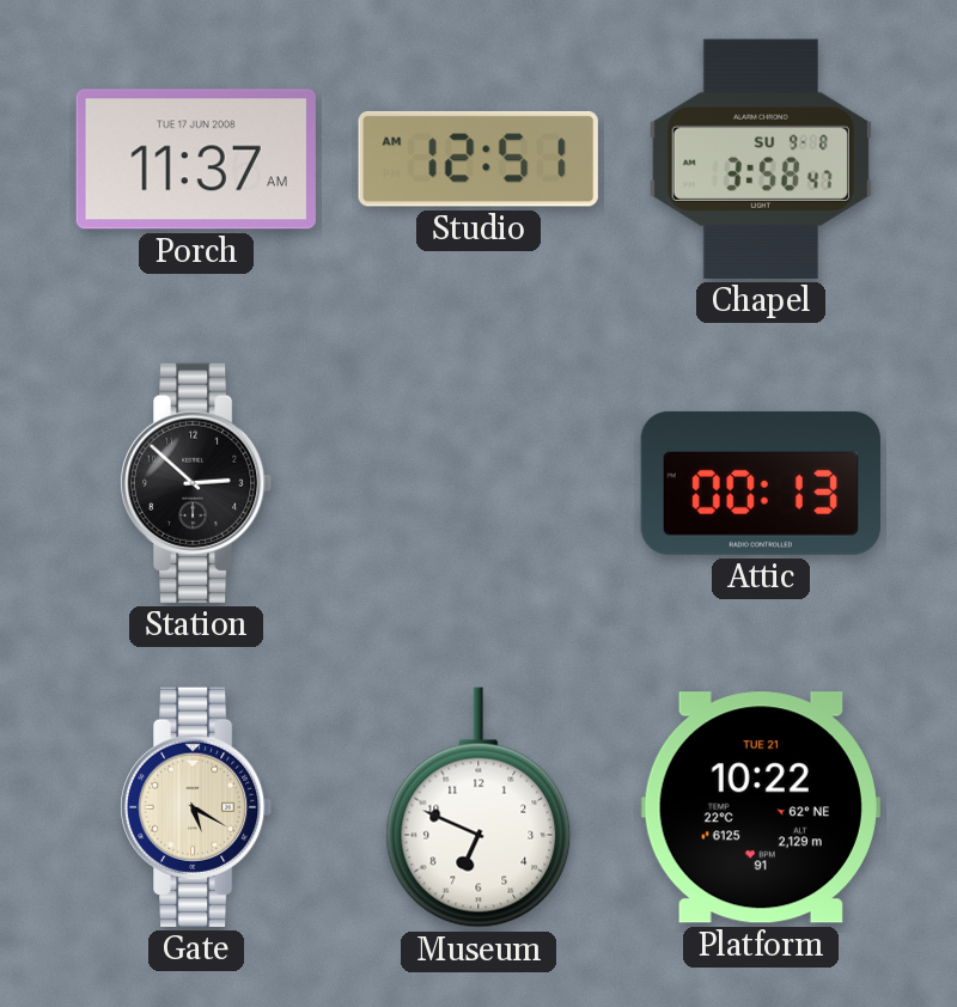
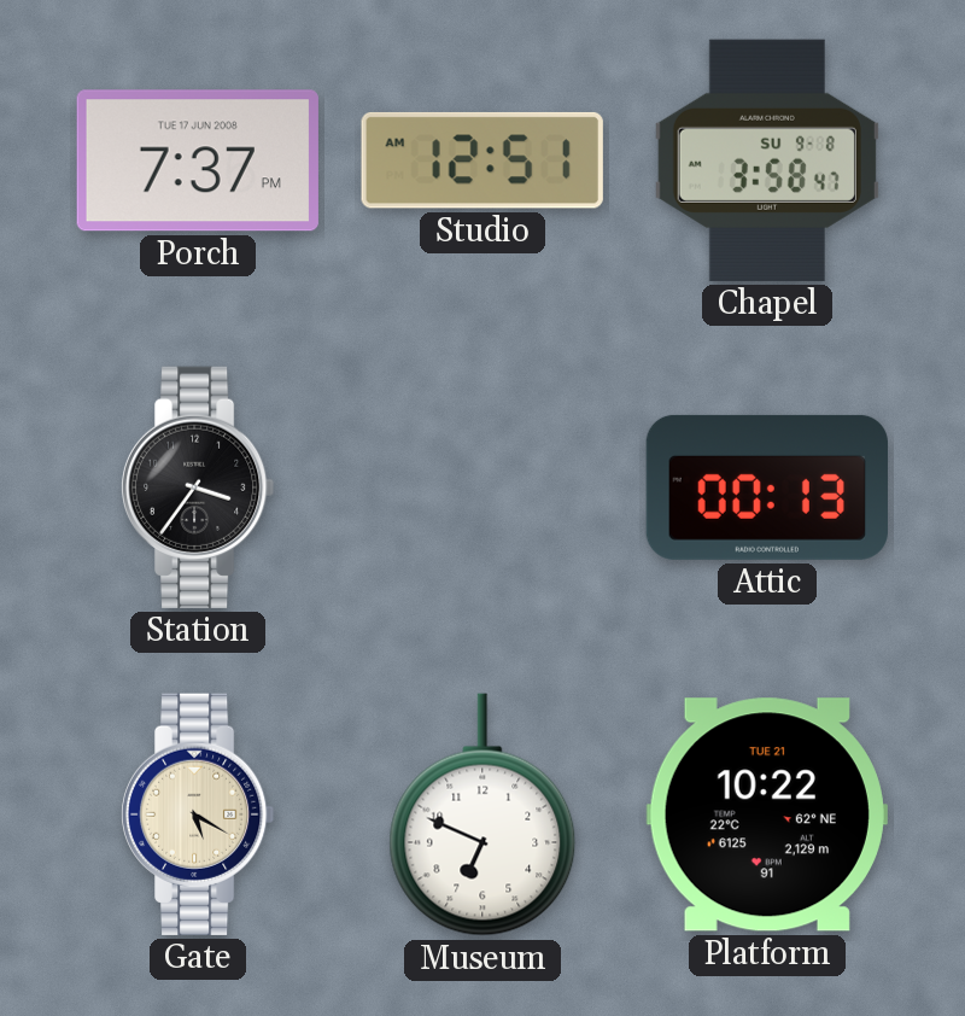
Porch: 11:37 -> 7:37
Station: 2:52 -> 3:36
